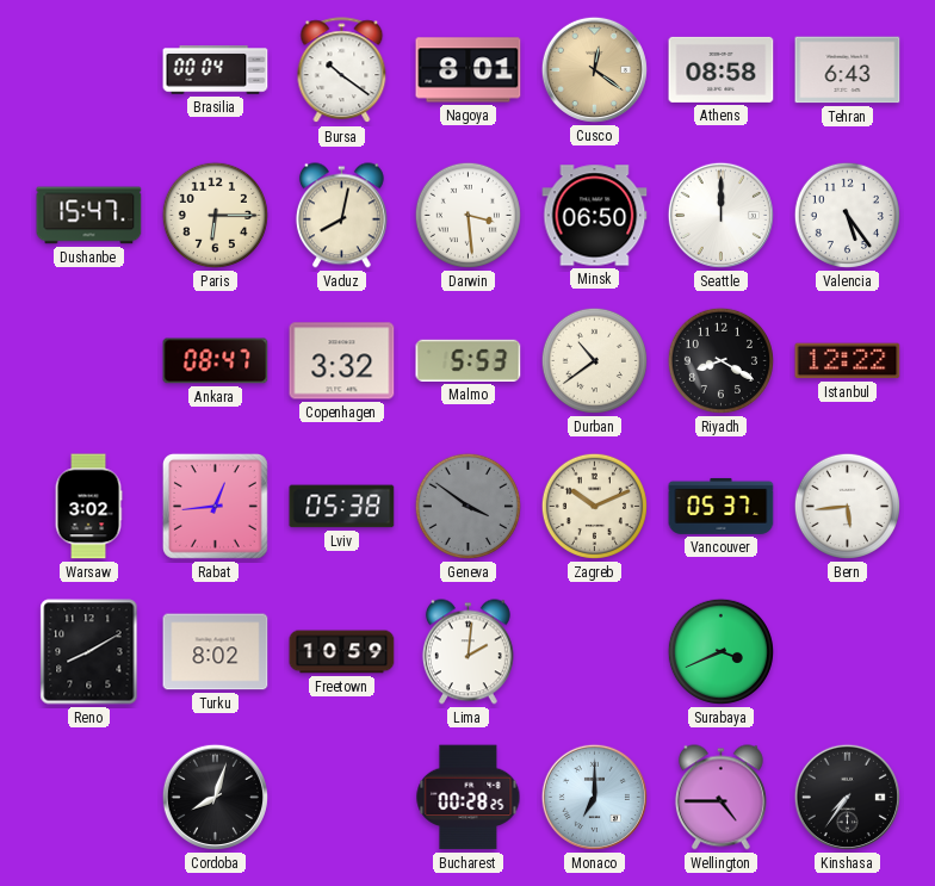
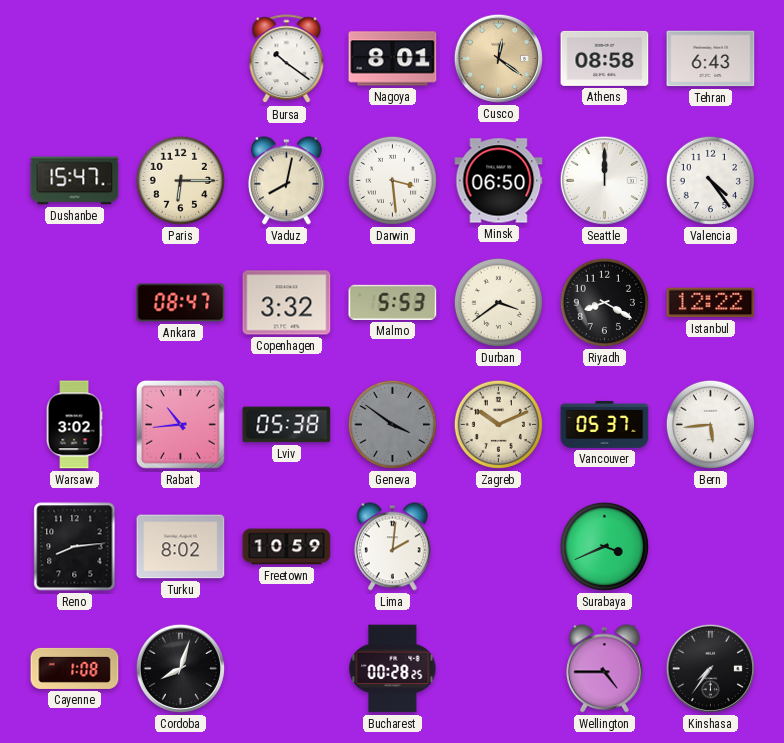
Brasilia: 00:04 -> none
Valencia: 5:24 -> 4:24
Durban: 10:39 -> 3:39
Rabat: 12:44 -> 10:44
Reno: 8:10 -> 8:14
Cayenne: none -> 1:08
Monaco: 7:00 -> none
